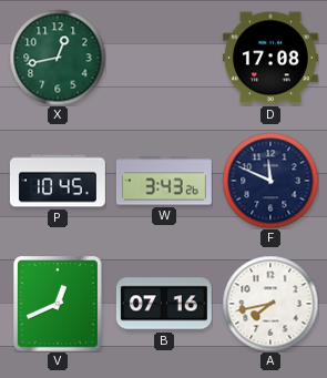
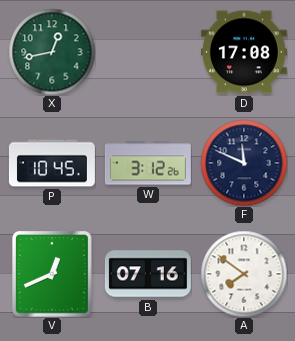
W: 3:43 -> 3:12
A: 7:43 -> 7:51
